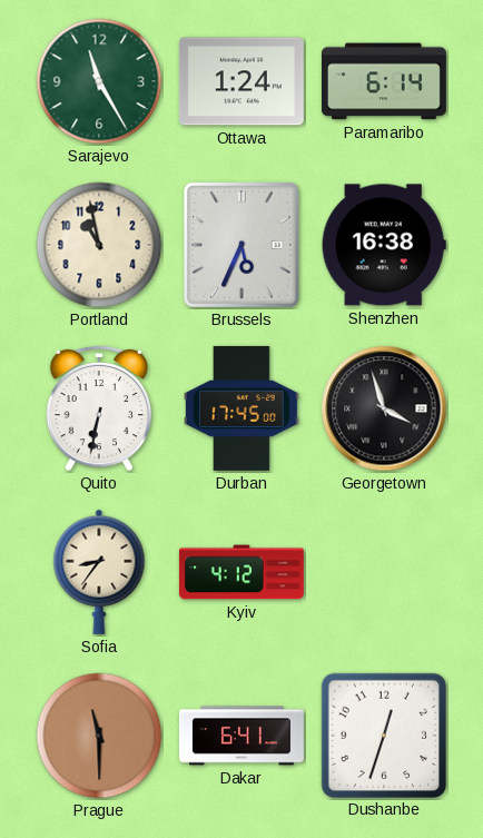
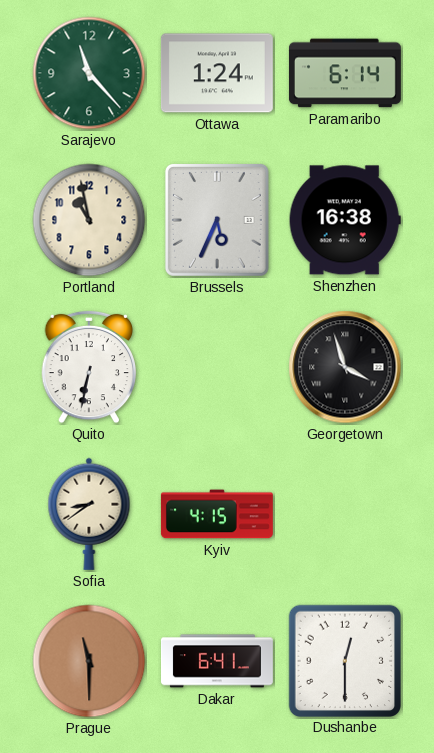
Sarajevo: 11:25 -> 11:23
Durban: 17:45 -> none
Sofia: 8:36 -> 8:39
Kyiv: 4:12 -> 4:15
Dushanbe: 12:33 -> 12:30
